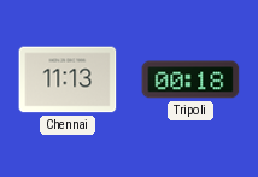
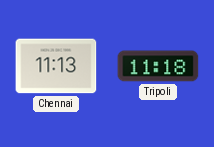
Tripoli: 00:18 -> 11:18
